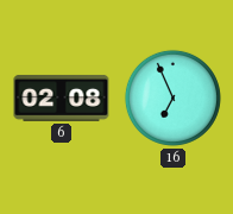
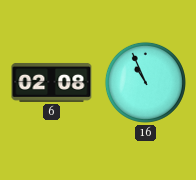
16: 6:56 -> 10:56
